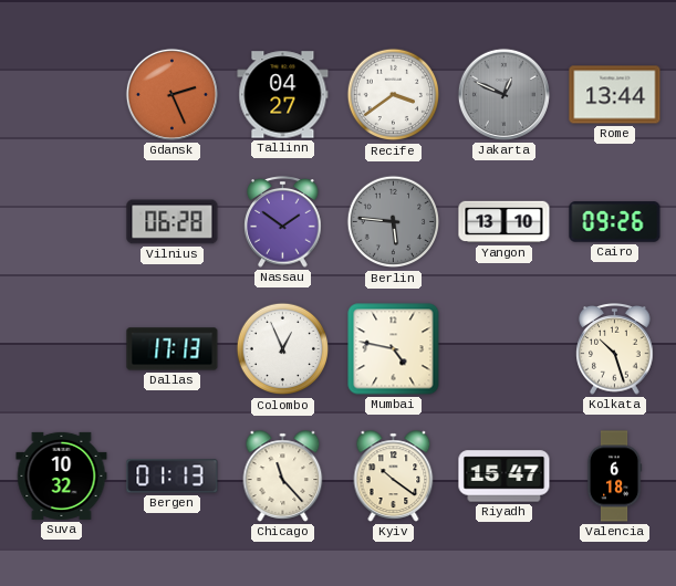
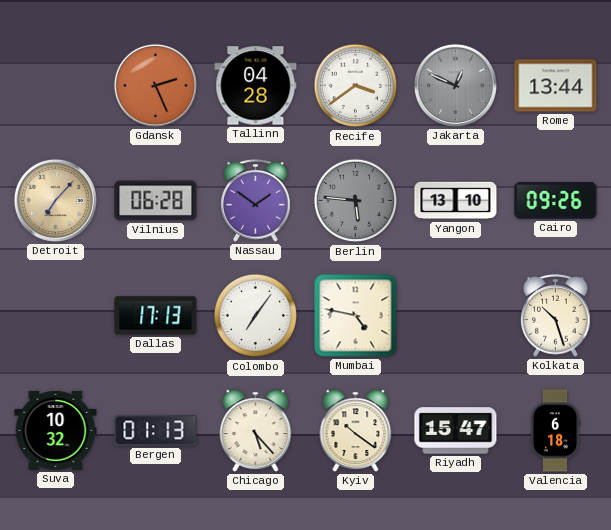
Tallinn: 04:27 -> 04:28
Detroit: none -> 7:07
Colombo: 12:56 -> 7:06
Chicago: 11:23 -> 5:23
